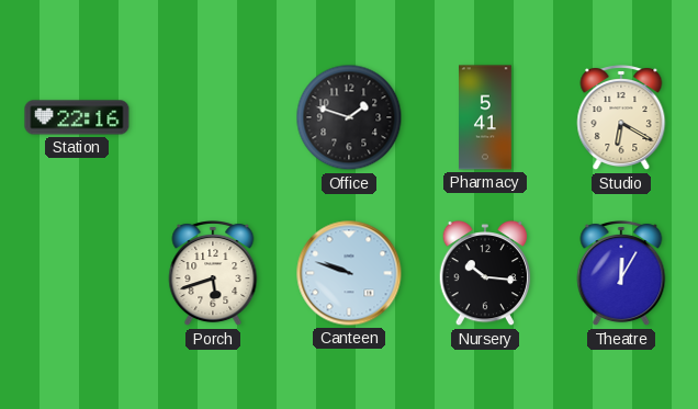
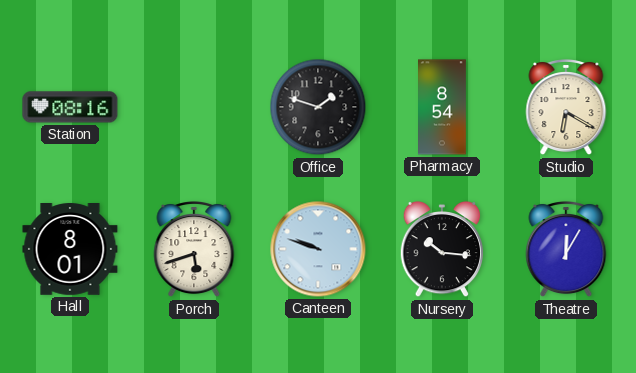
Station: 22:16 -> 08:16
Pharmacy: 5:41 -> 8:54
Hall: none -> 8:01
